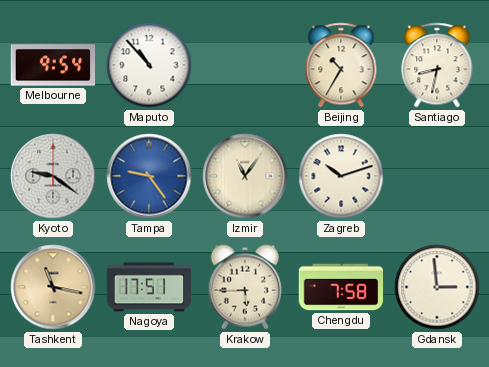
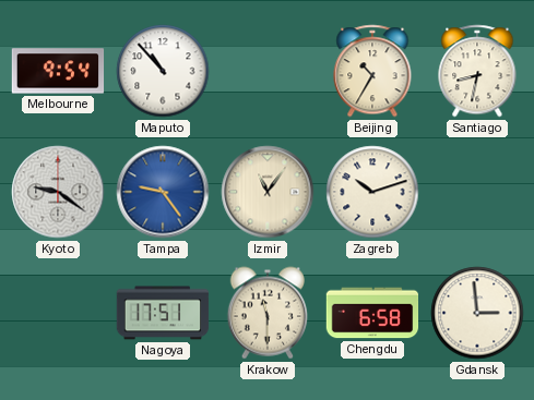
Tashkent: 11:17 -> none
Krakow: 5:45 -> 11:30
Chengdu: 7:58 -> 6:58
